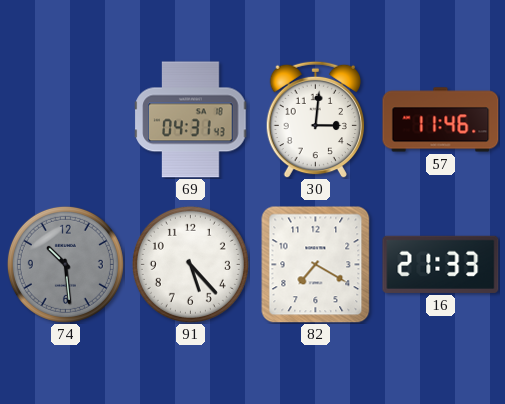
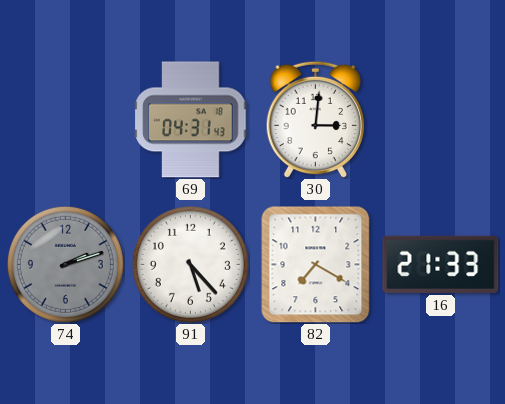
57: 11:46 -> none
74: 10:29 -> 2:12
